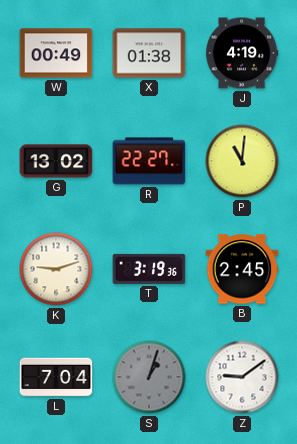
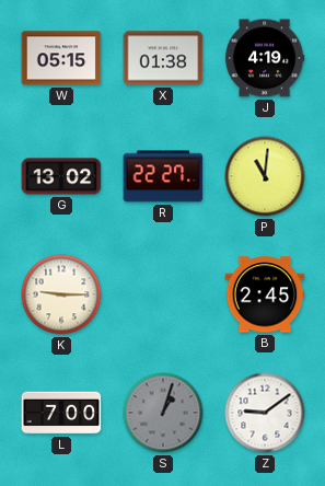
W: 00:49 -> 05:15
K: 9:12 -> 9:15
T: 3:19 -> none
L: 7:04 -> 7:00
